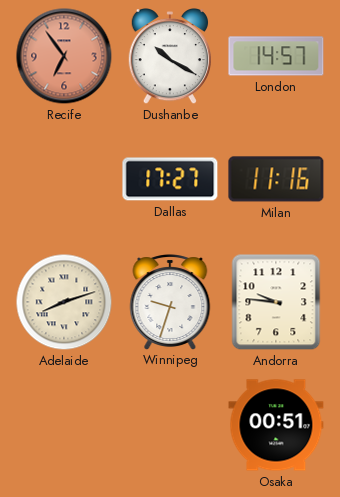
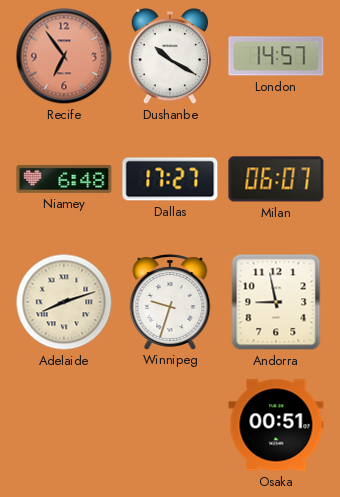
Niamey: none -> 6:48
Milan: 11:16 -> 06:07
Andorra: 9:46 -> 8:58
